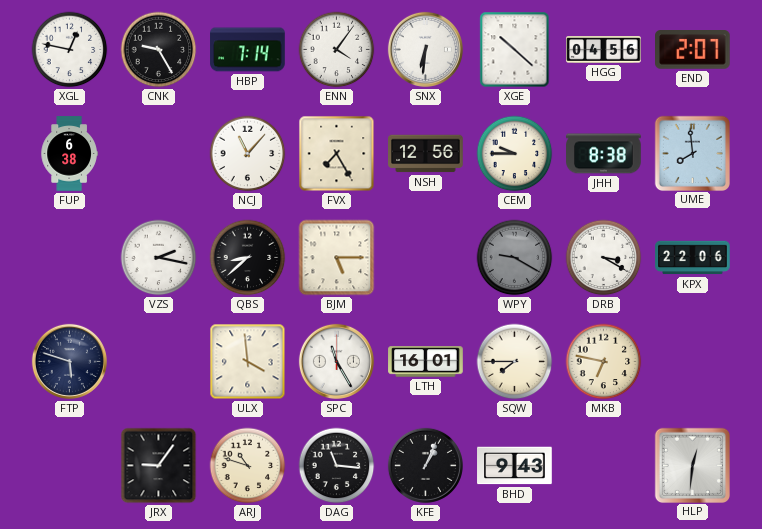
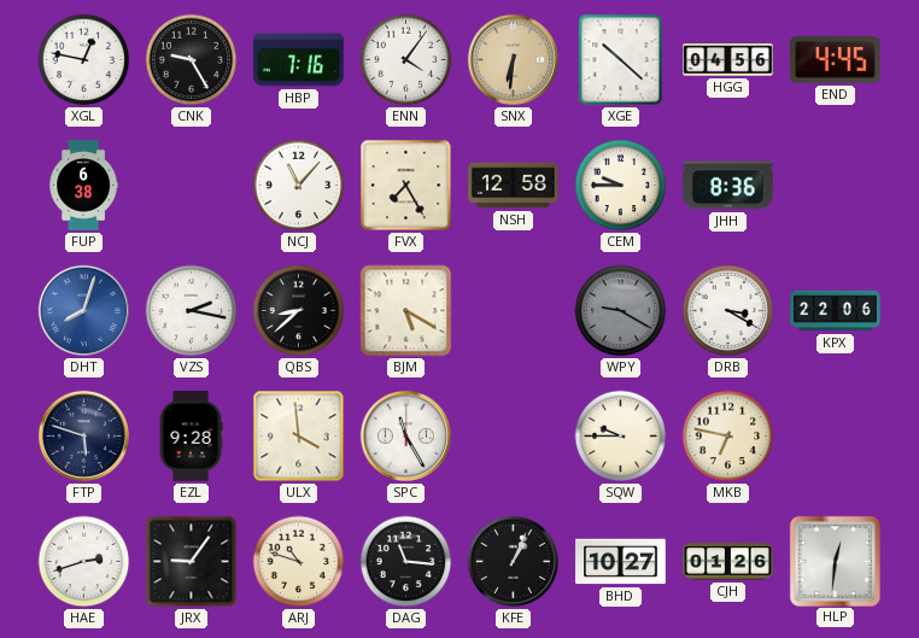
HBP: 7:14 -> 7:16
SNX dial: white -> champagne
END: 2:07 -> 4:45
NSH: 12:56 -> 12:58
JHH: 8:38 -> 8:36
UME: 7:59 -> none
DHT: none -> 8:03
BJM: 5:15 -> 5:20
EZL: none -> 9:28
LTH: 16:01 -> none
SQW: 7:45 -> 9:45
HAE: none -> 2:42
BHD: 9:43 -> 10:27
CJH: none -> 01:26
